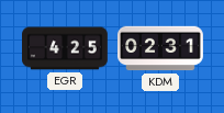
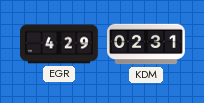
EGR: 4:25 -> 4:29
